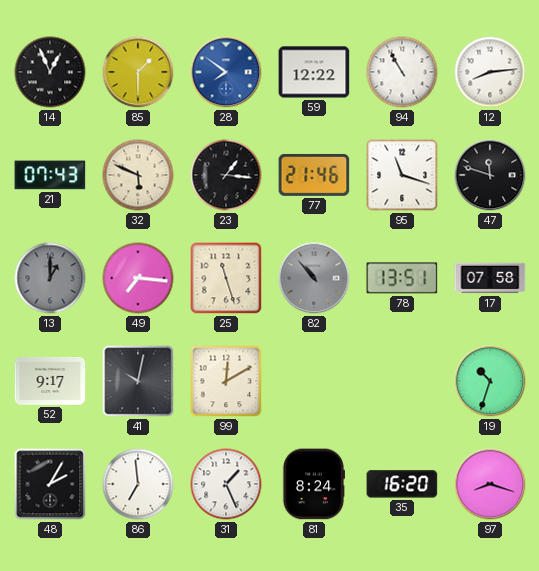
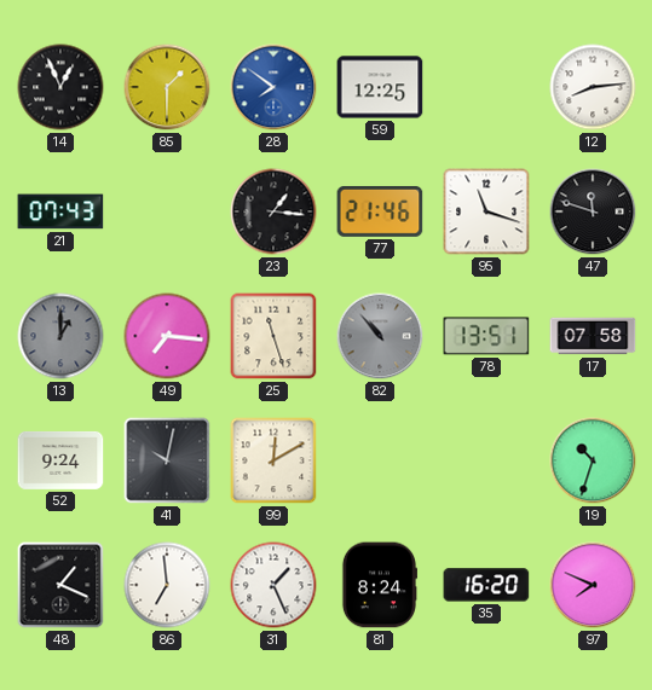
59: 12:22 -> 12:25
94: 10:55 -> none
32: 5:49 -> none
52: 9:17 -> 9:24
48: 2:05 -> 1:19
97: 8:18 -> 7:49
